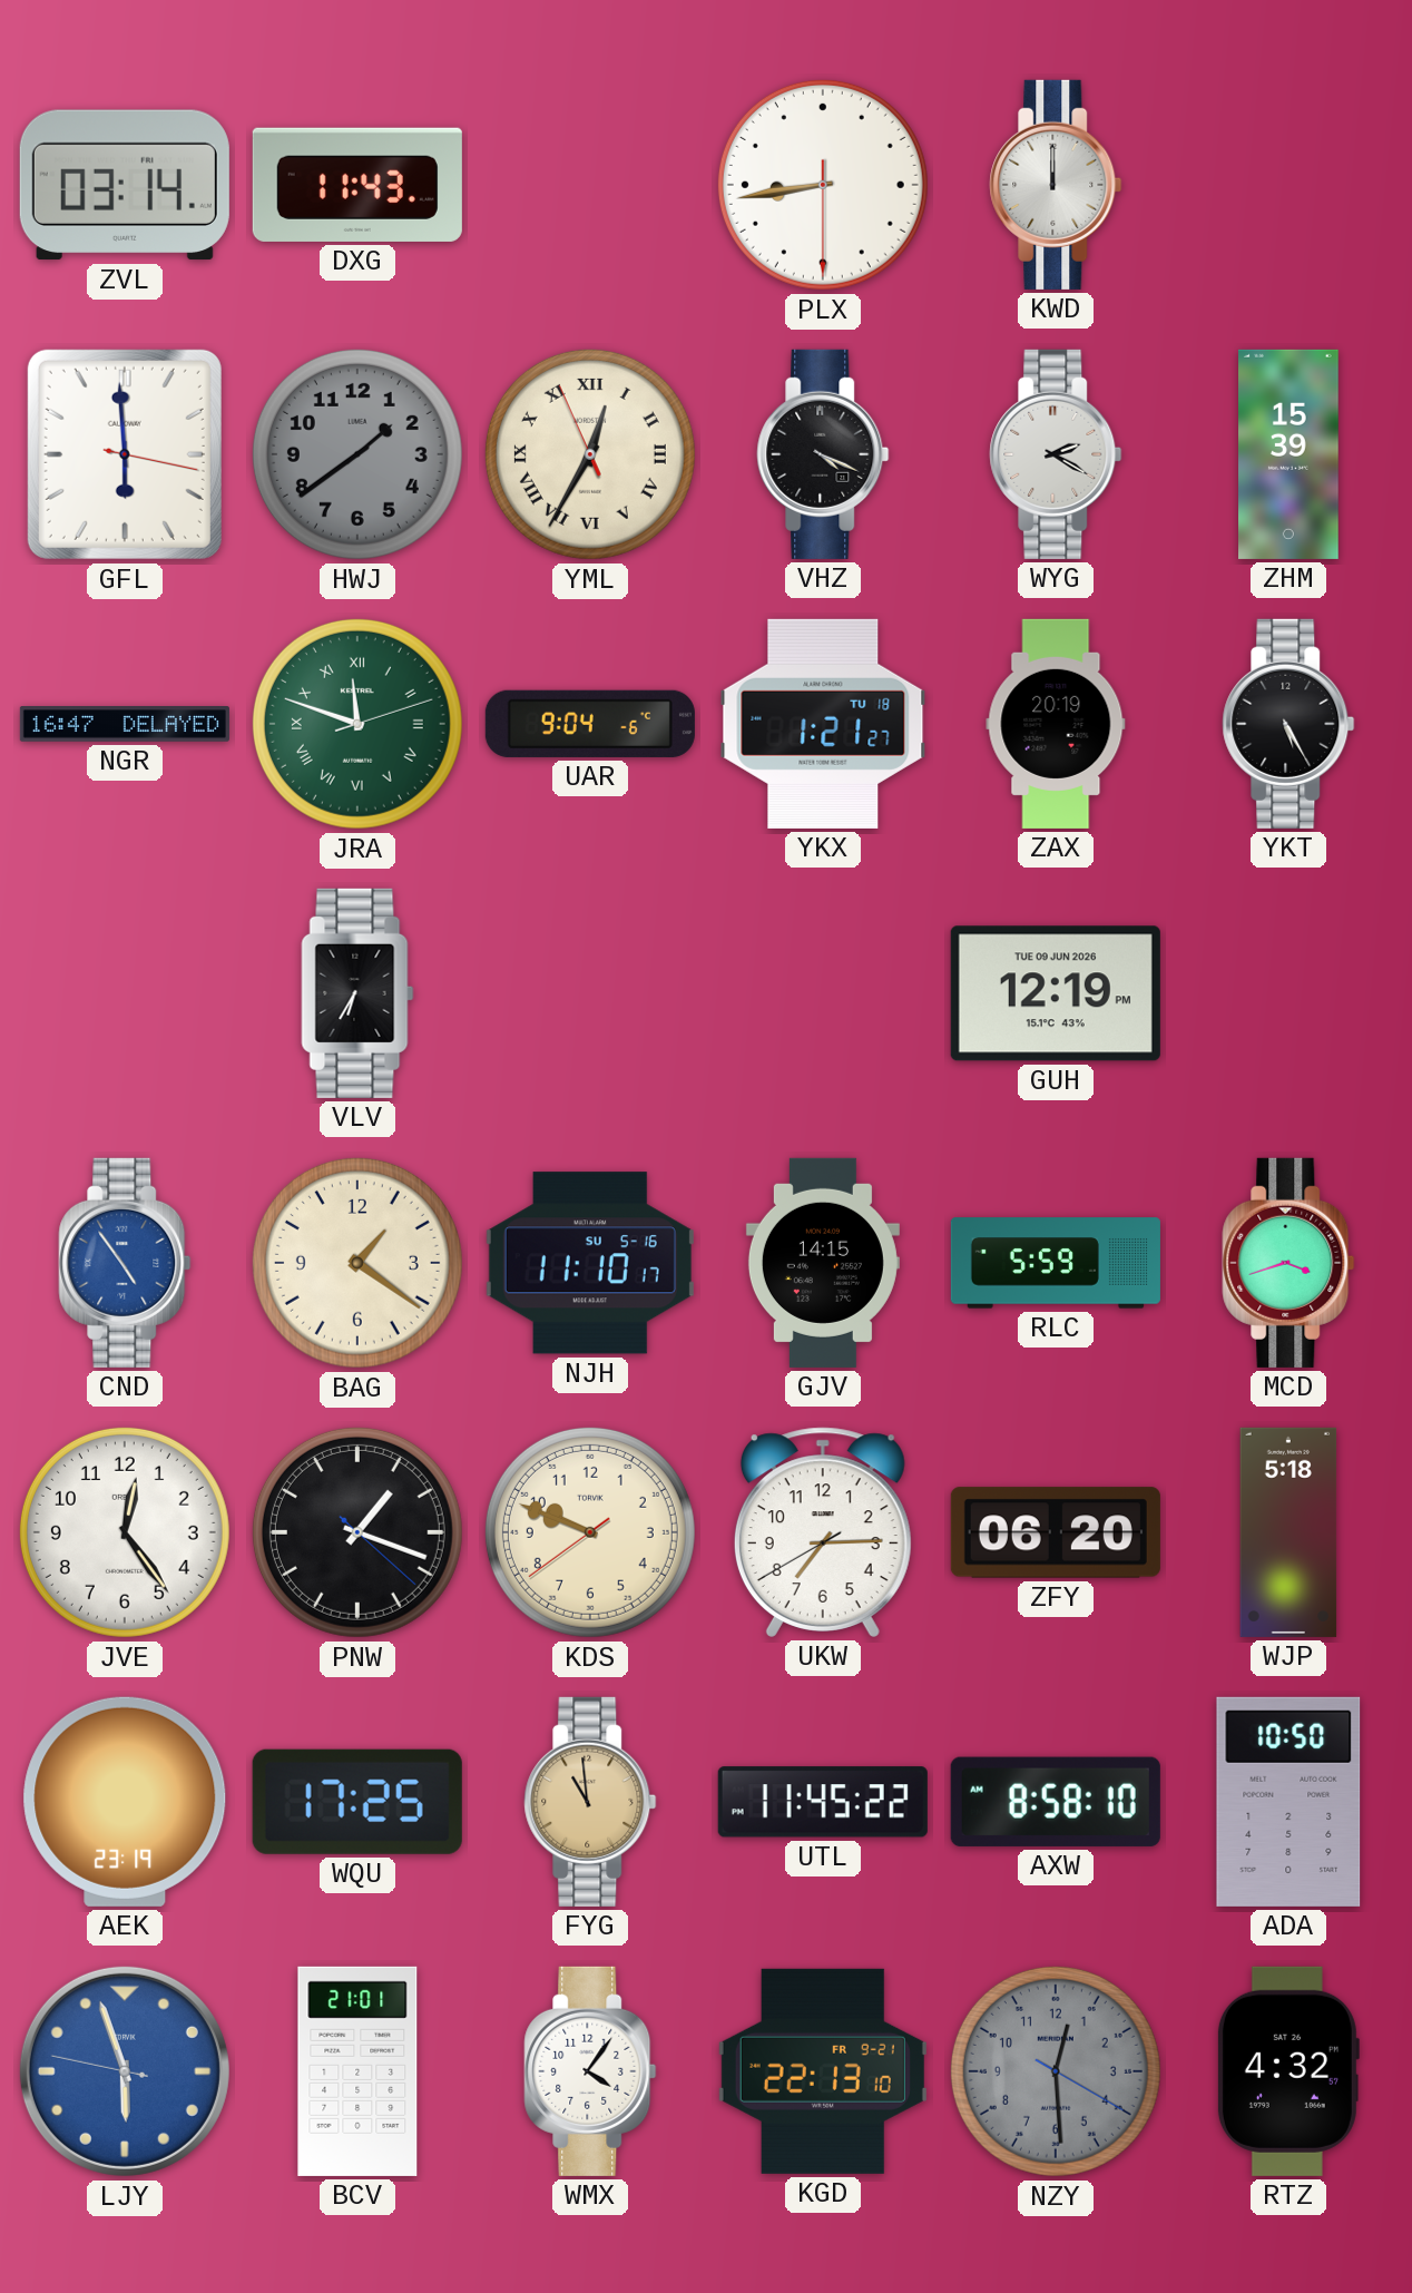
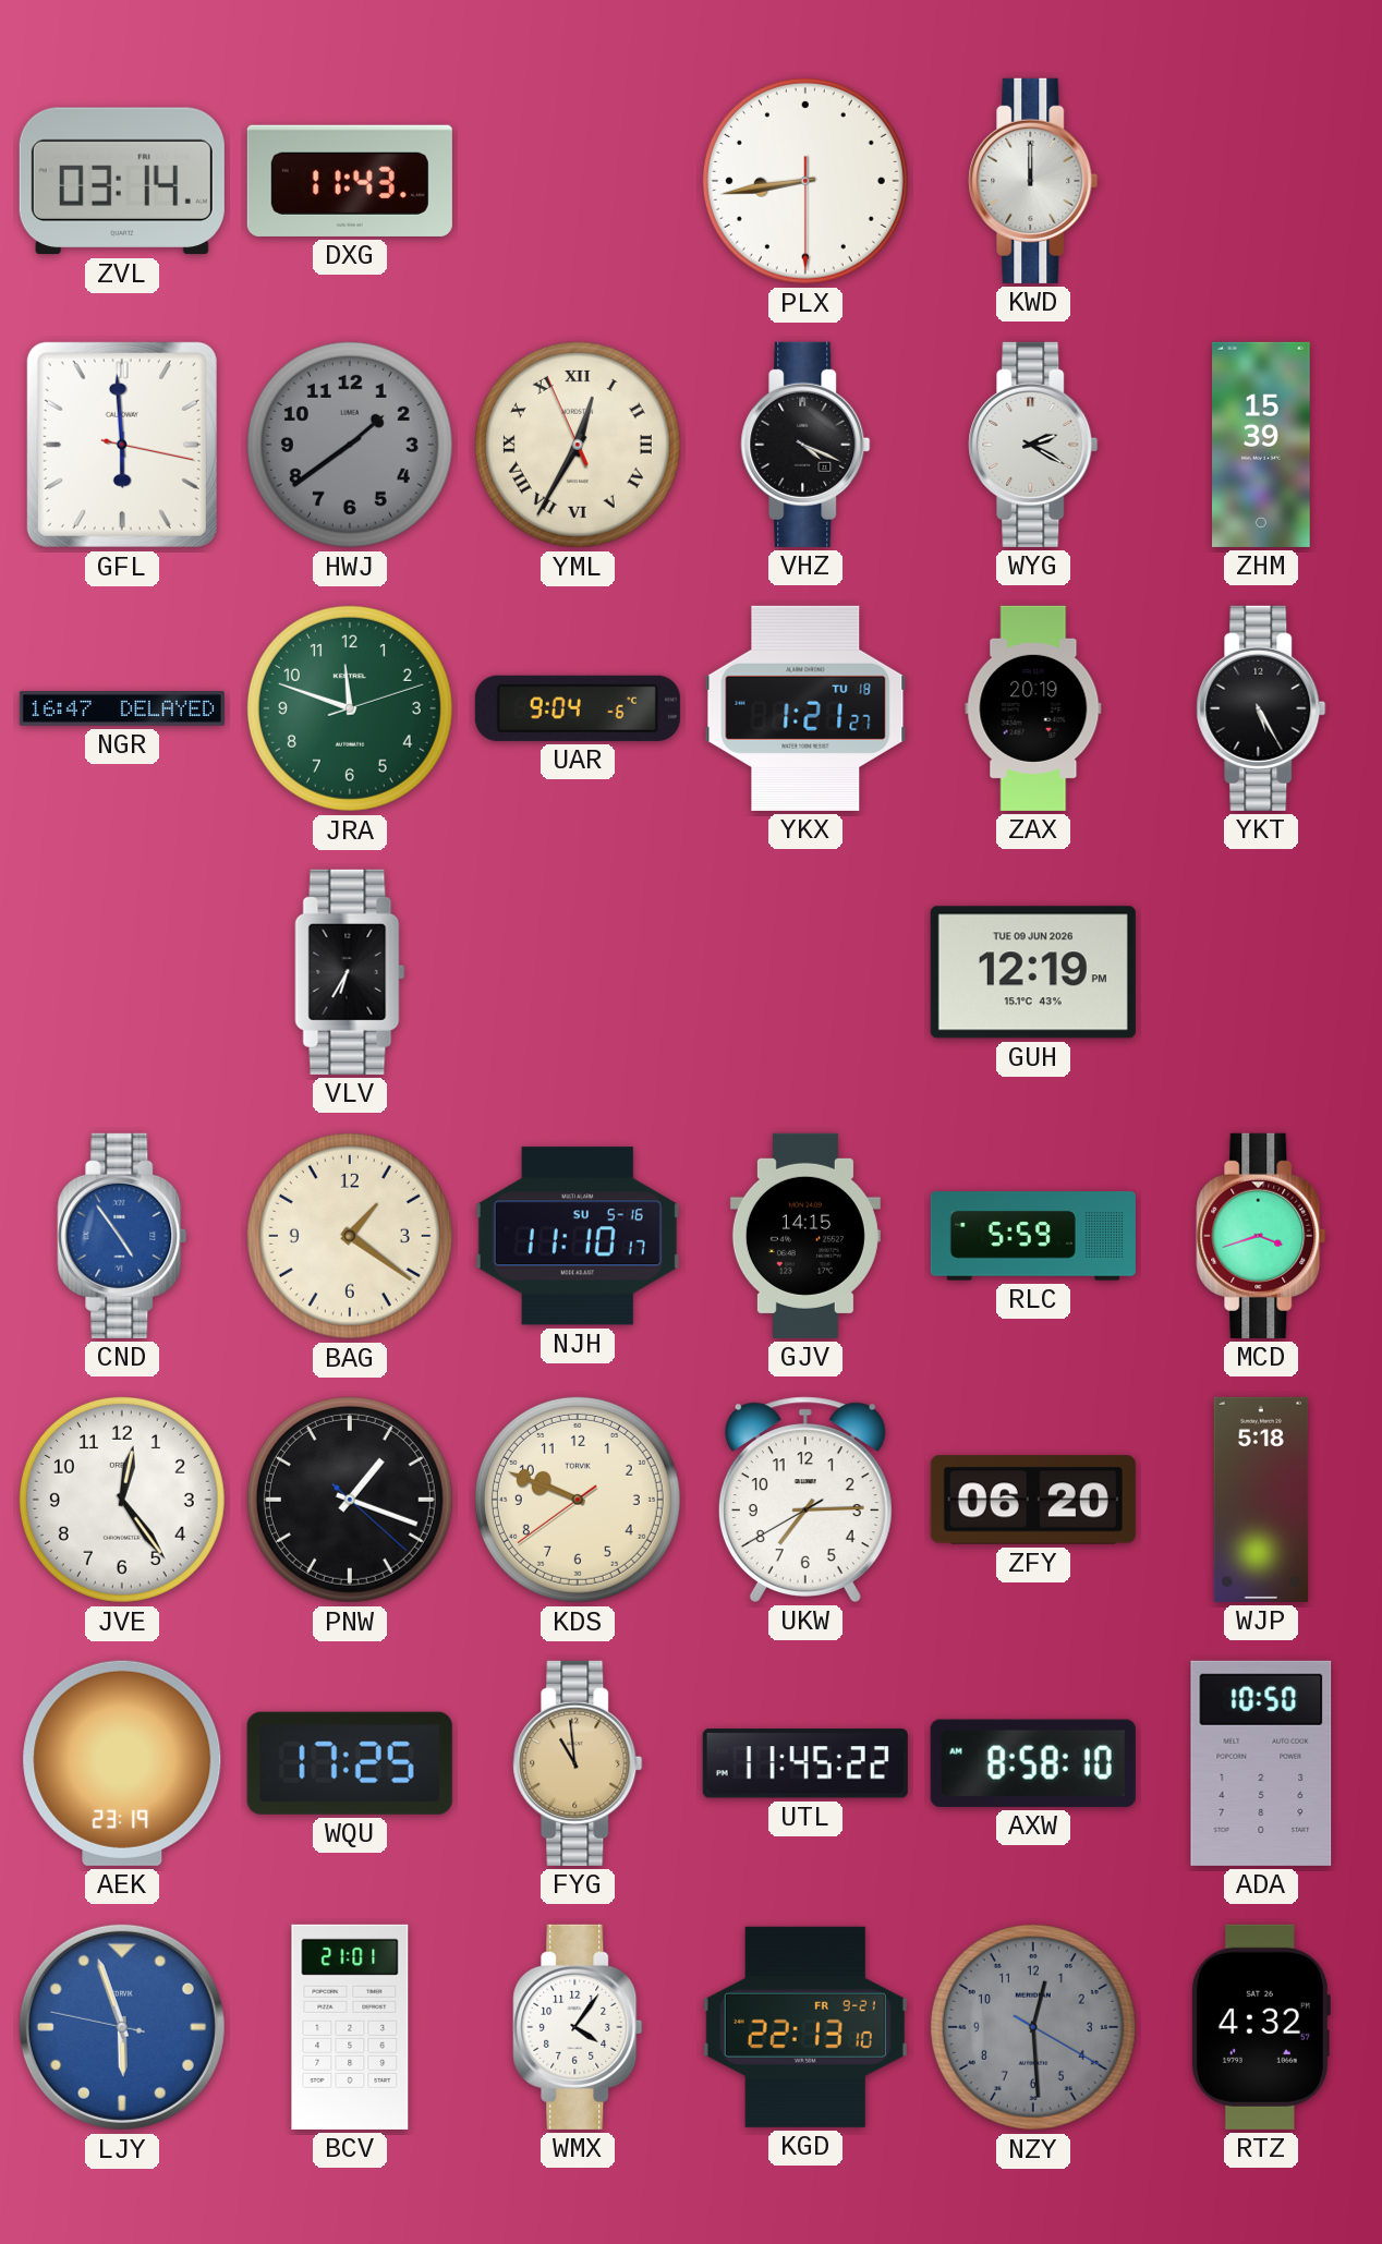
JRA numerals: Roman -> Arabic
